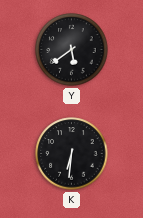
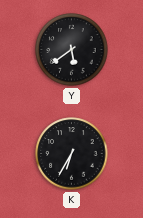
K: 6:31 -> 6:35
